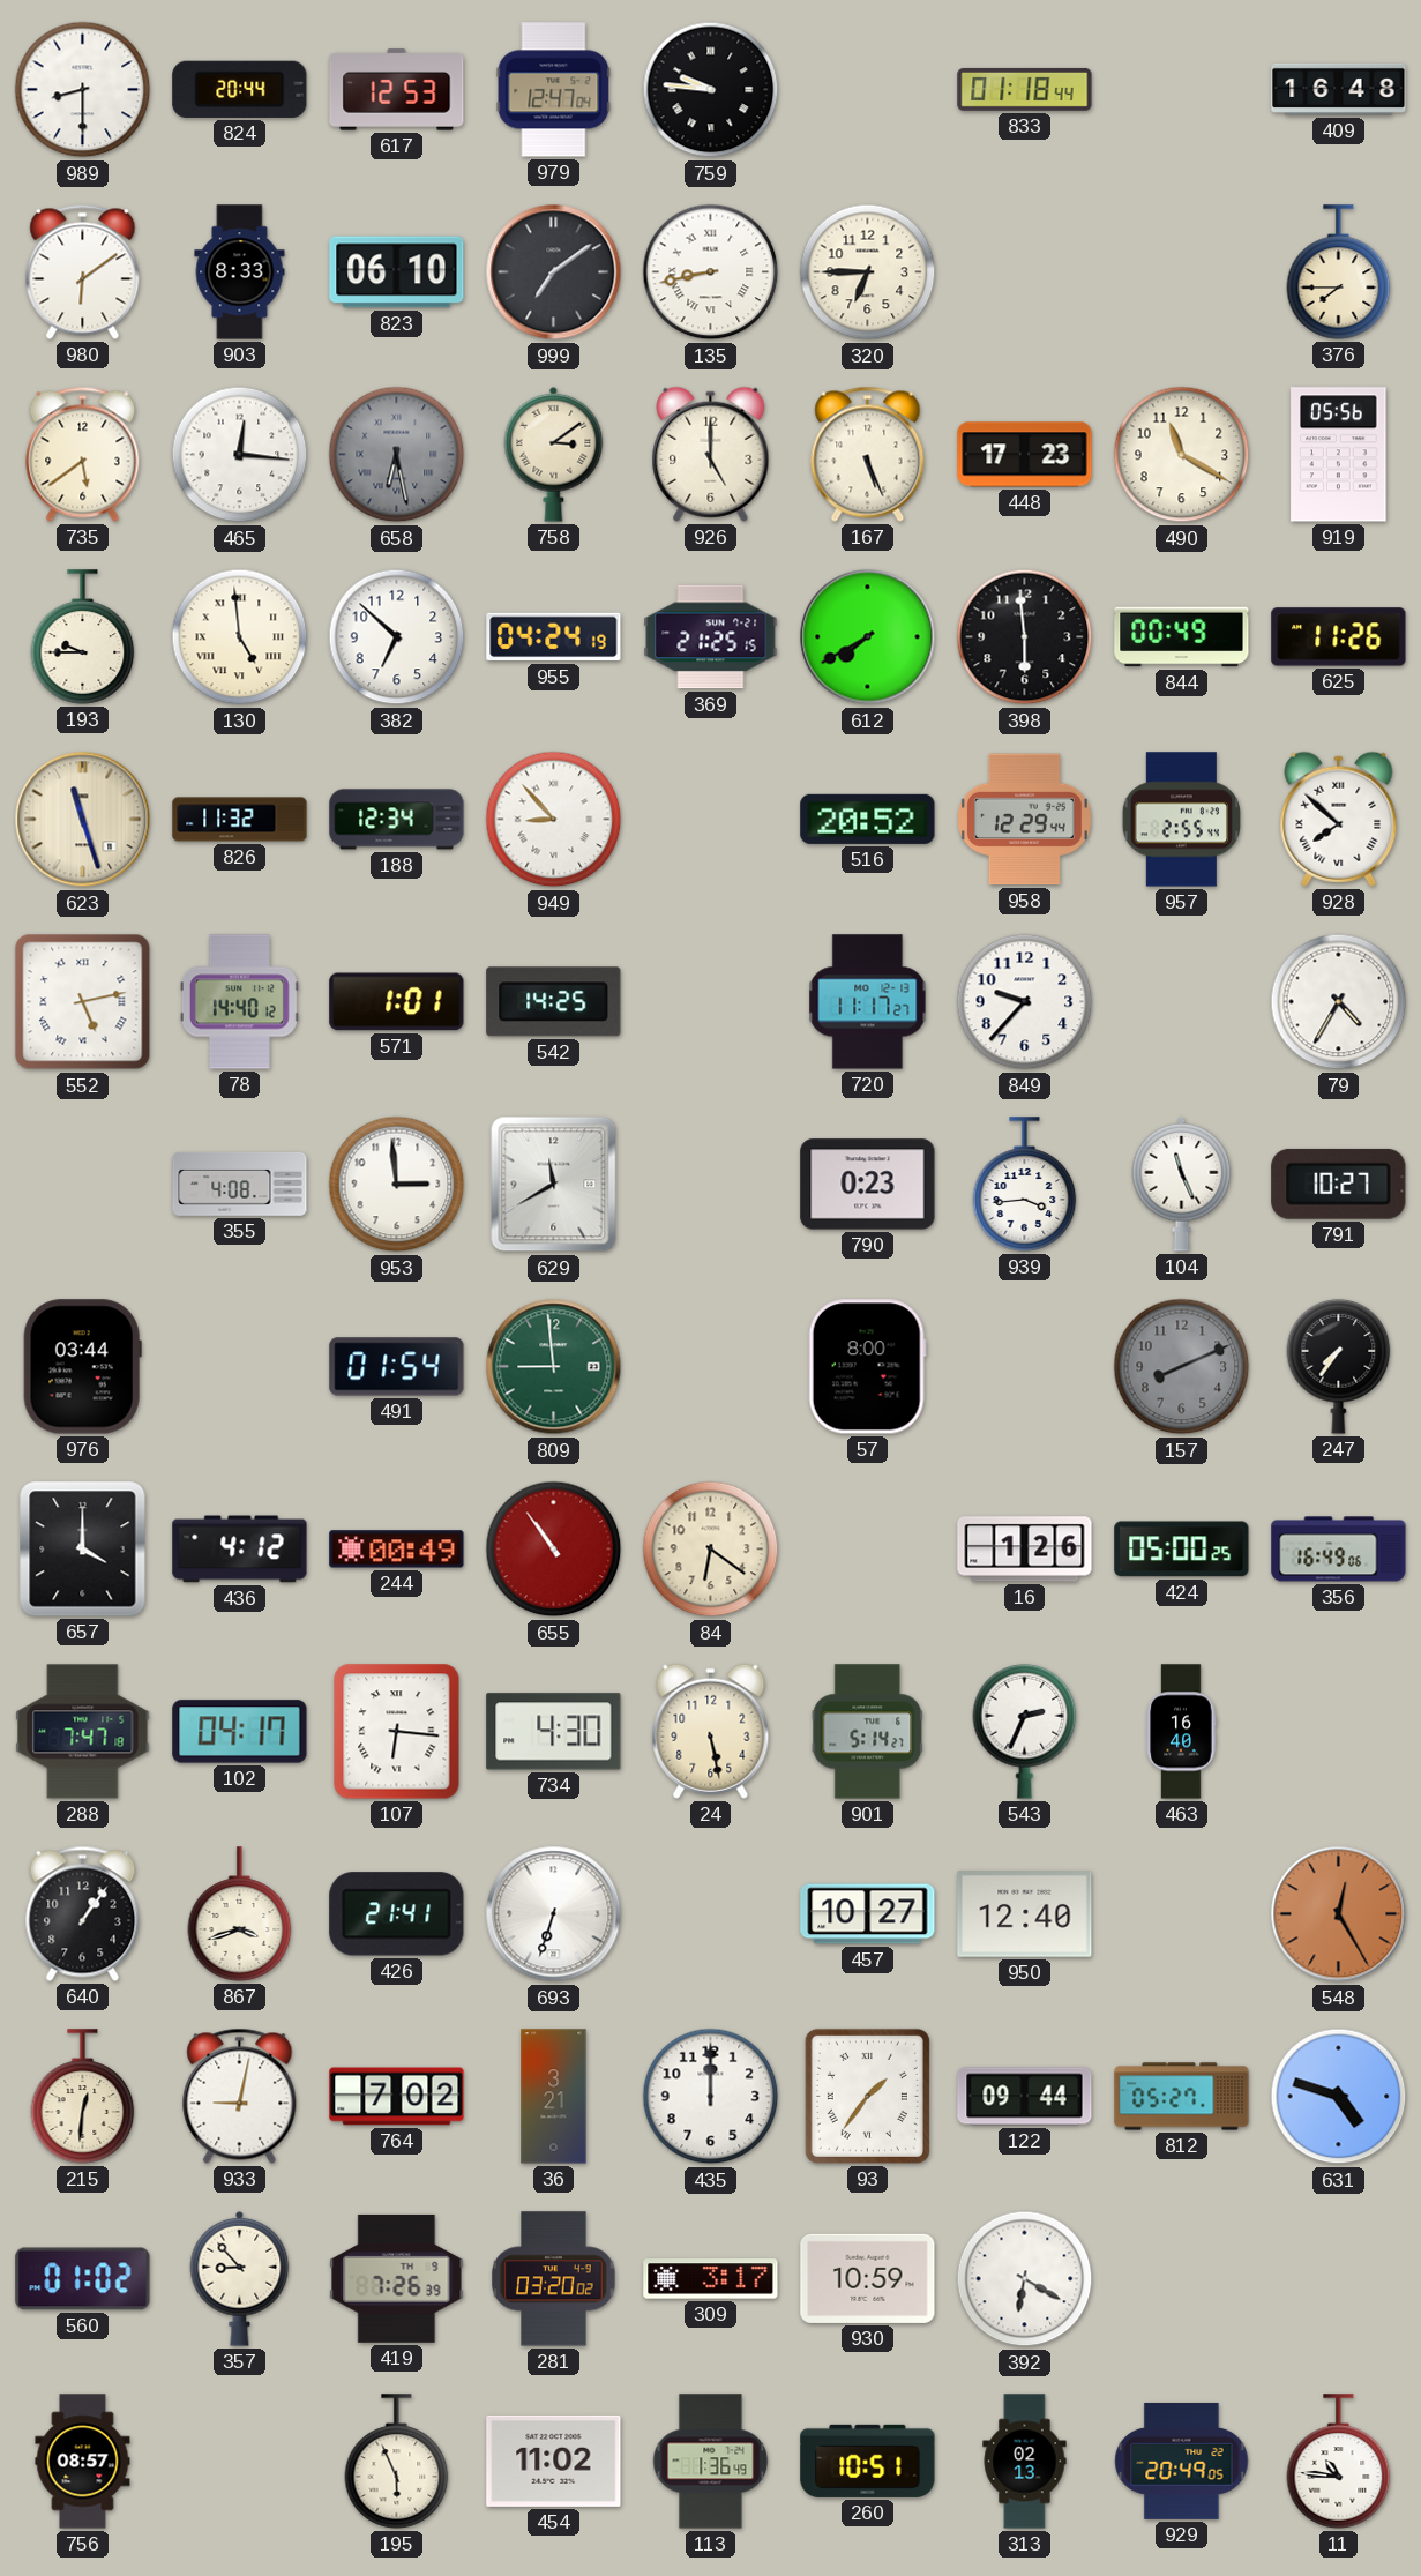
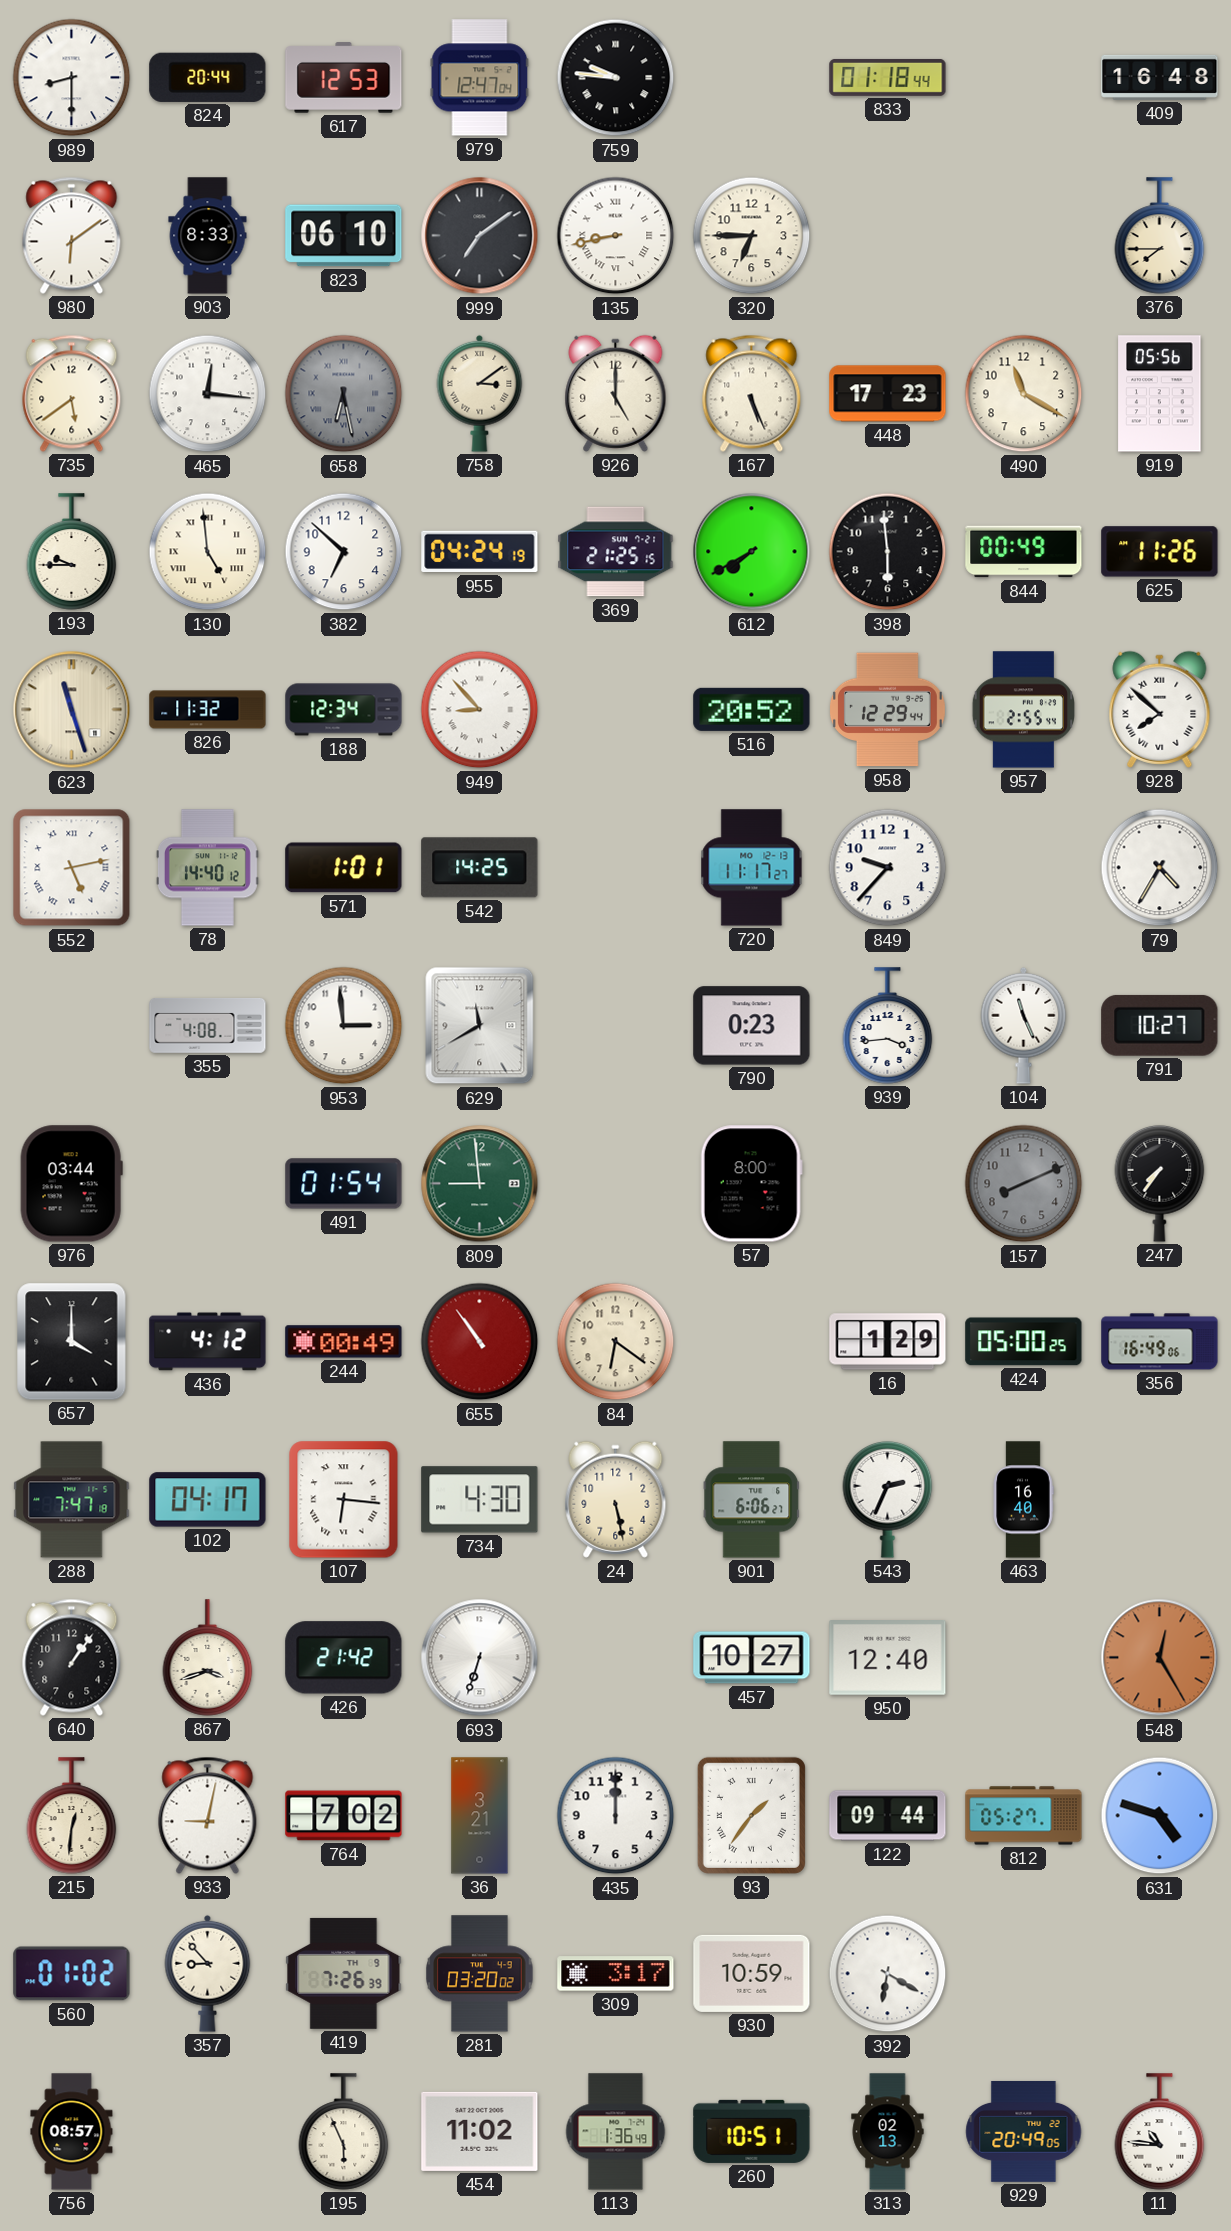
16: 1:26 -> 1:29
901: 5:14 -> 6:06
426: 21:41 -> 21:42
